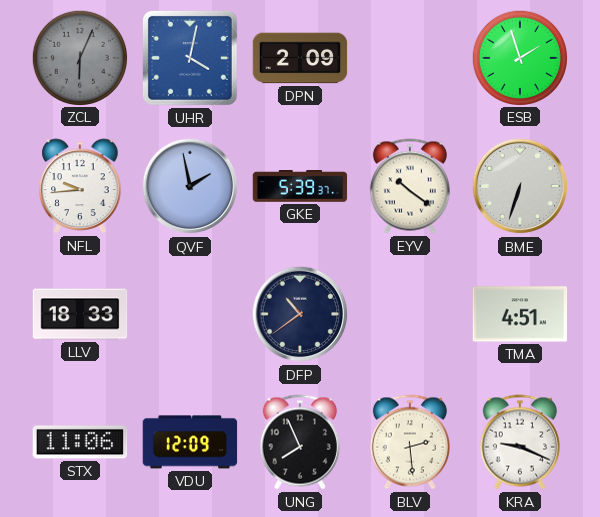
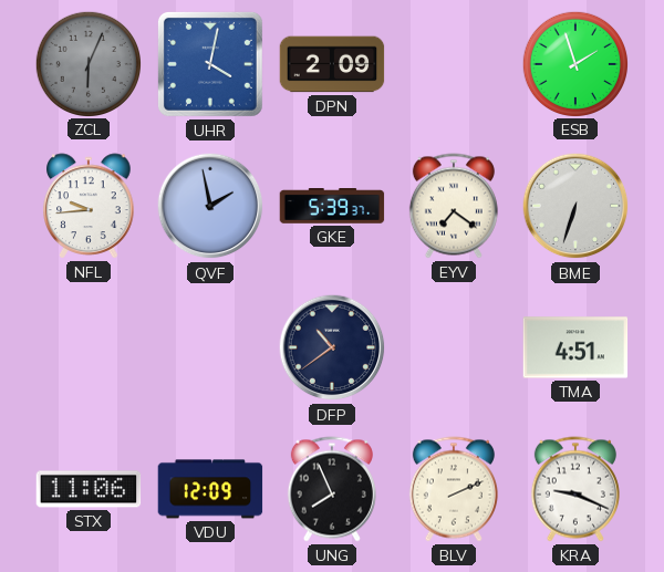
EYV: 10:21 -> 7:21
LLV: 18:33 -> none
BLV: 2:29 -> 2:11
